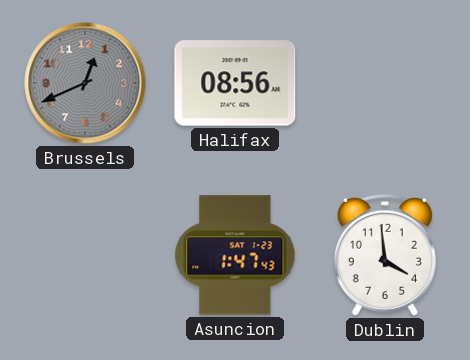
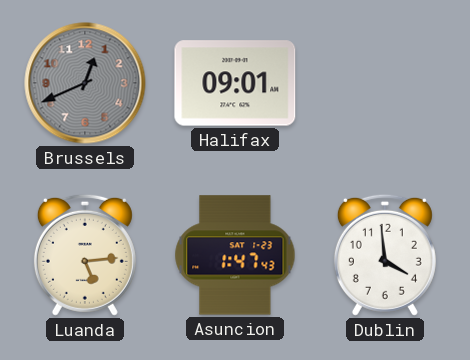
Halifax: 08:56 -> 09:01
Luanda: none -> 5:14
